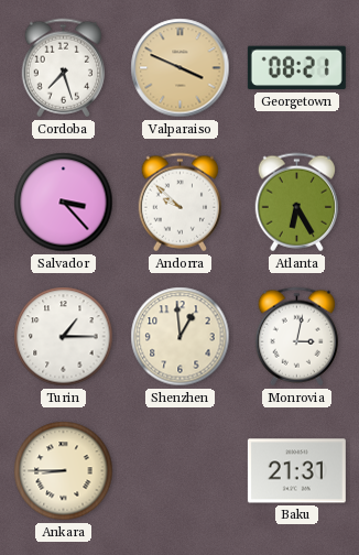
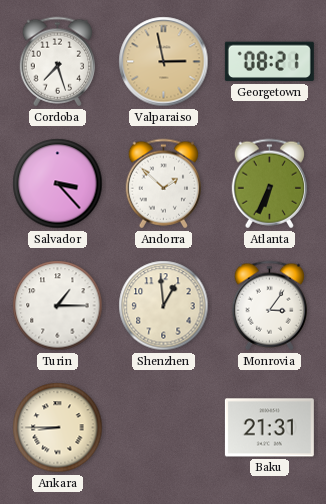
Valparaiso: 3:49 -> 2:58
Andorra: 9:52 -> 1:52
Atlanta: 6:25 -> 6:34
Monrovia: 3:02 -> 3:06
